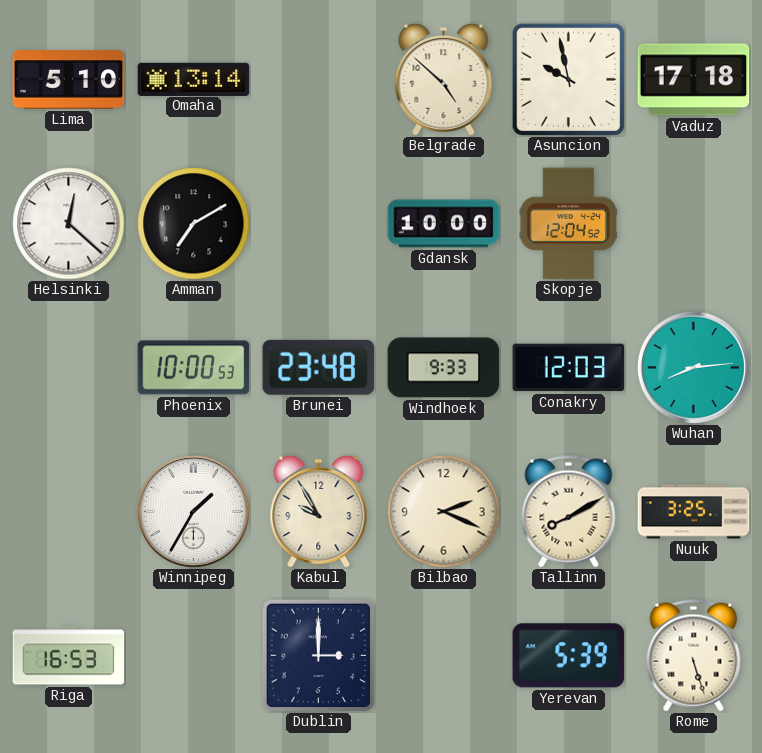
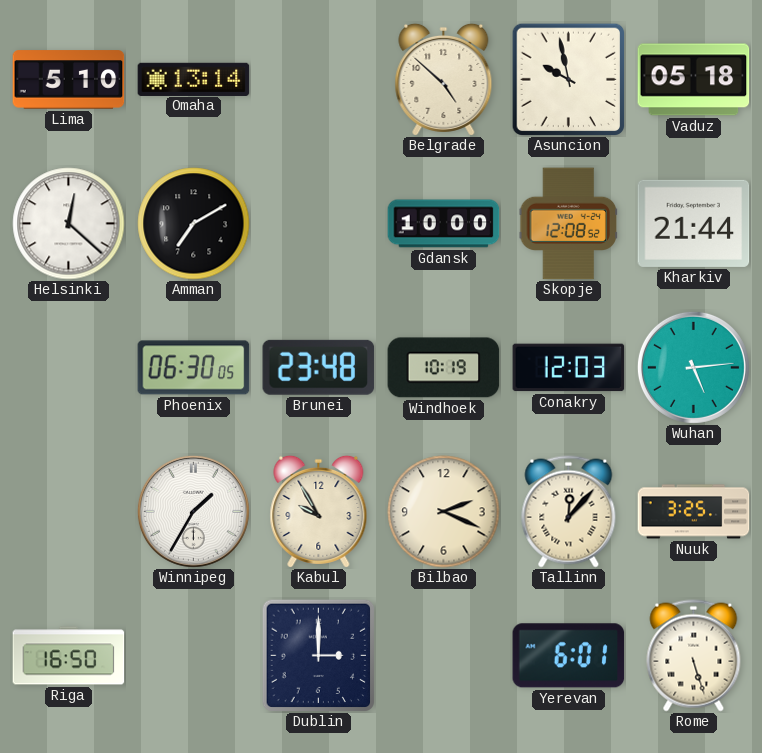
Vaduz: 17:18 -> 05:18
Skopje: 12:04 -> 12:08
Kharkiv: none -> 21:44
Phoenix: 10:00 -> 06:30
Windhoek: 9:33 -> 10:19
Wuhan: 8:14 -> 5:14
Tallinn: 8:10 -> 12:07
Riga: 16:53 -> 16:50
Yerevan: 5:39 -> 6:01
